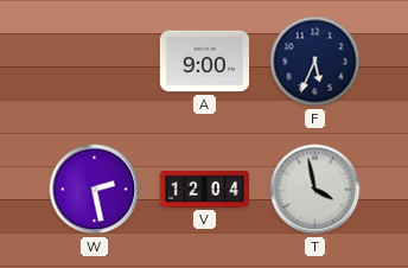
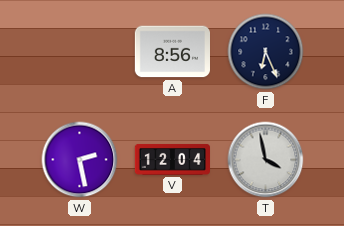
A: 9:00 -> 8:56
F: 5:34 -> 6:26
